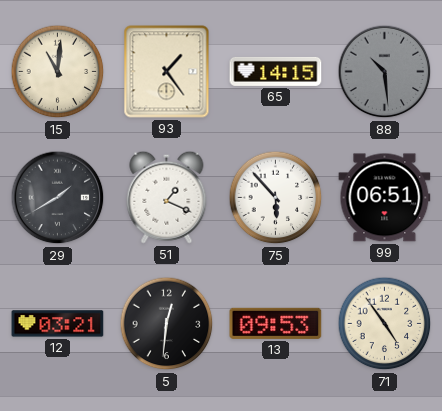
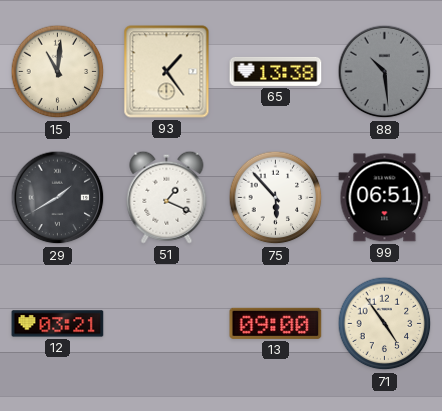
65: 14:15 -> 13:38
5: 12:31 -> none
13: 09:53 -> 09:00
